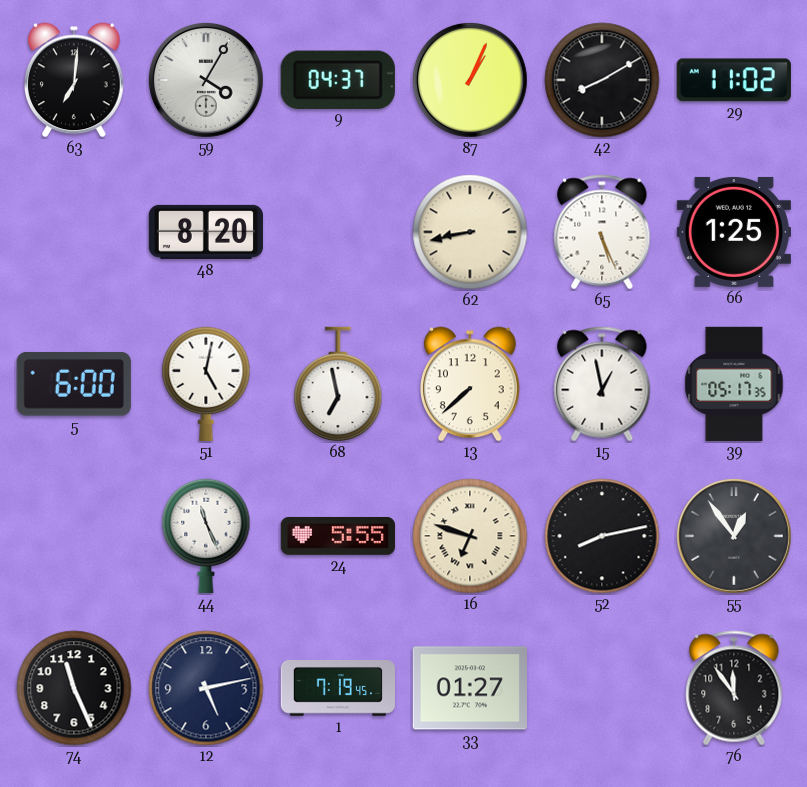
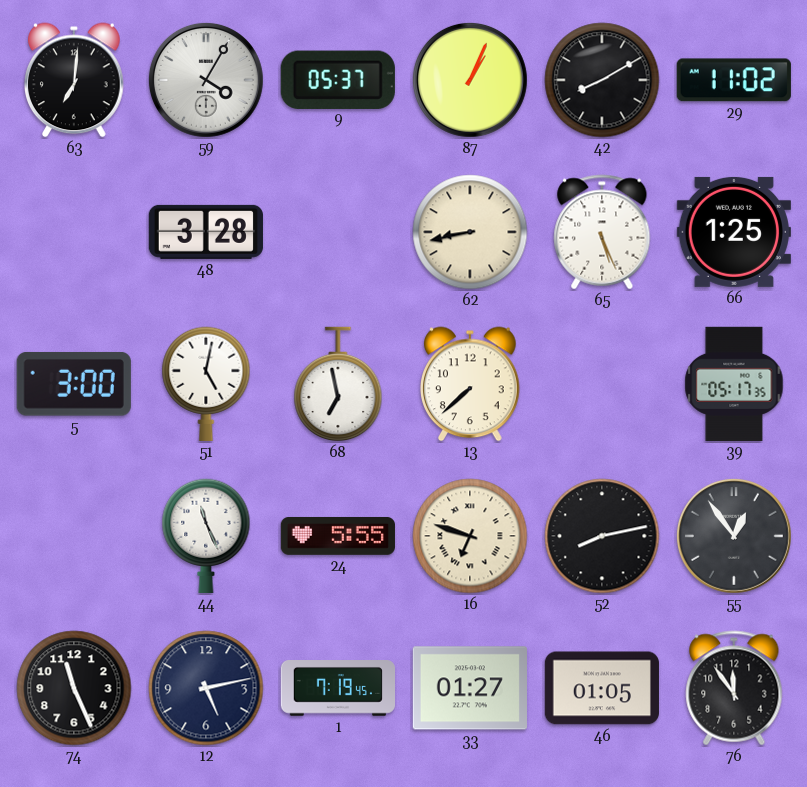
9: 04:37 -> 05:37
48: 8:20 -> 3:28
5: 6:00 -> 3:00
15: 12:58 -> none
46: none -> 01:05
